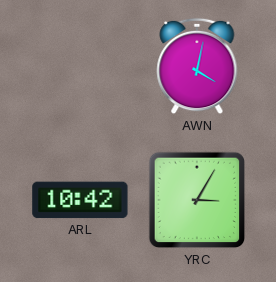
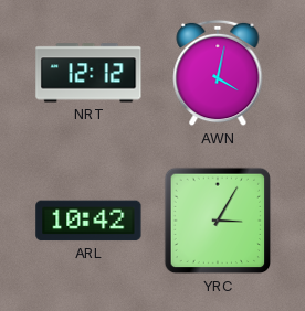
NRT: none -> 12:12
